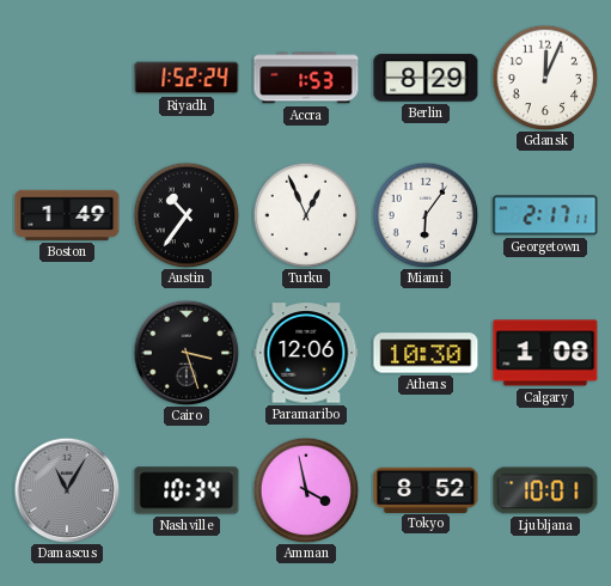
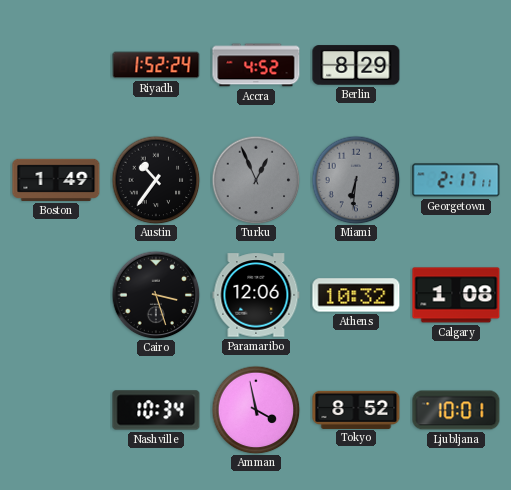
Accra: 1:53 -> 4:52
Gdansk: 12:04 -> none
Turku dial: white -> grey
Miami: 6:06 -> 6:31
Miami dial: white -> grey
Athens: 10:30 -> 10:32
Damascus: 11:05 -> none
